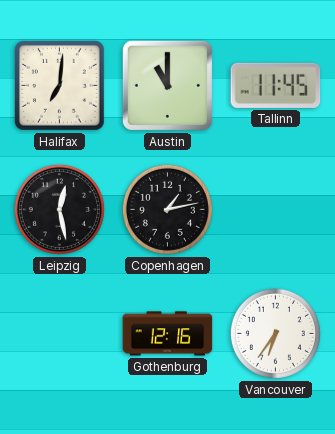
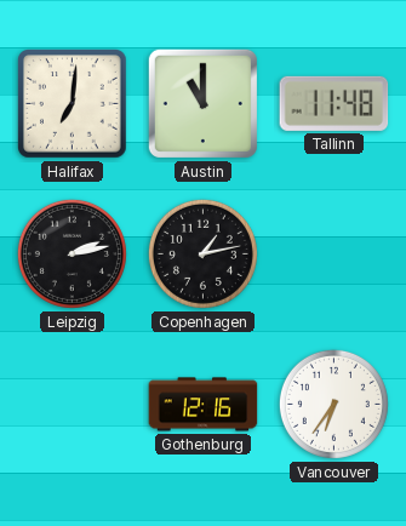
Tallinn: 11:45 -> 11:48
Leipzig: 12:28 -> 2:13
